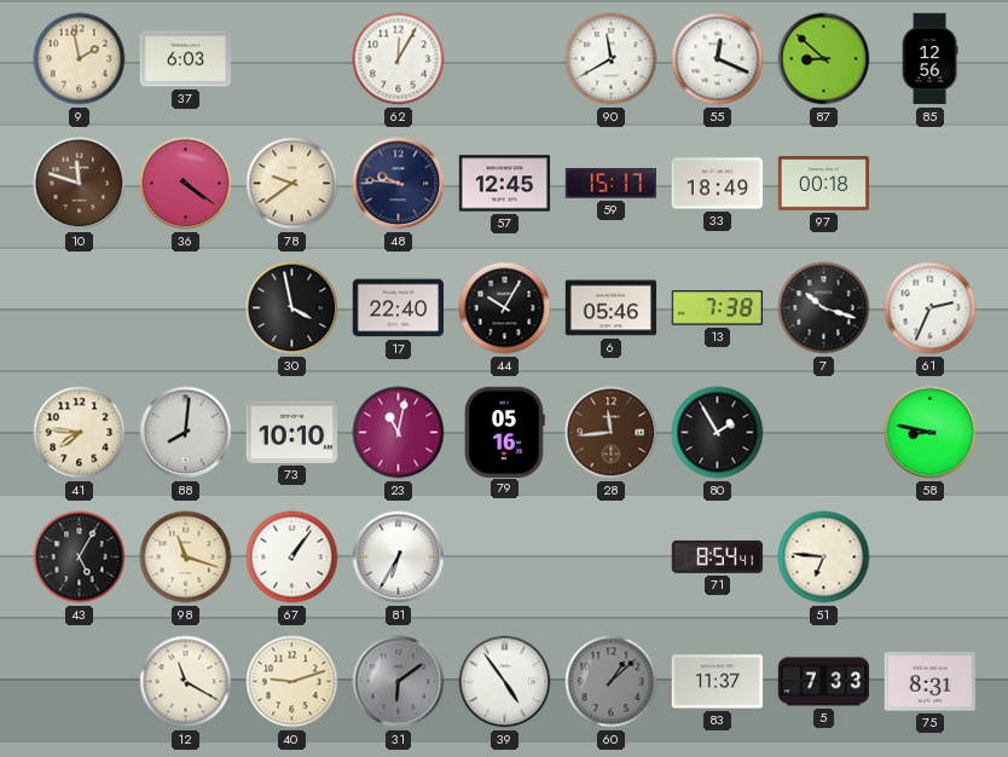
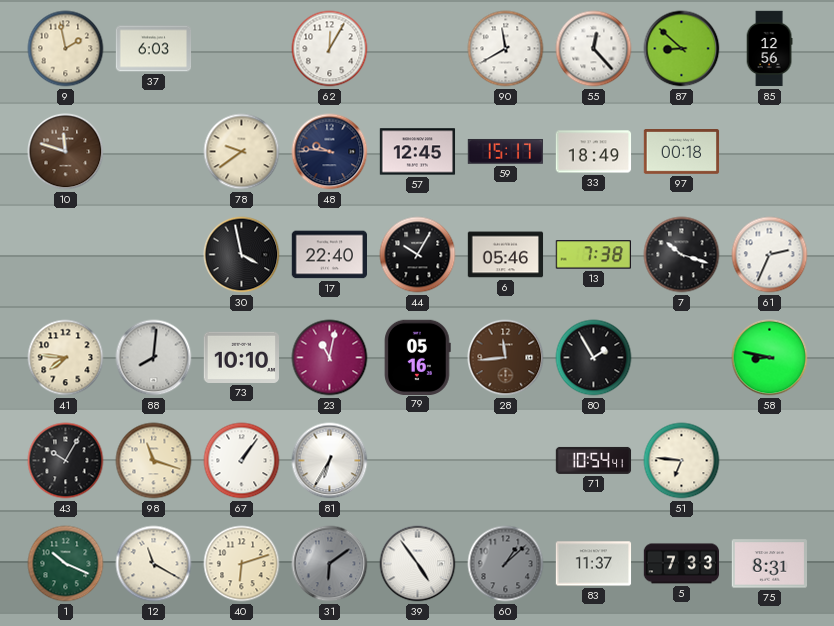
55: 12:19 -> 12:23
36: 4:21 -> none
43: 5:05 -> 10:05
71: 8:54 -> 10:54
1: none -> 10:19
40: 9:12 -> 6:12
